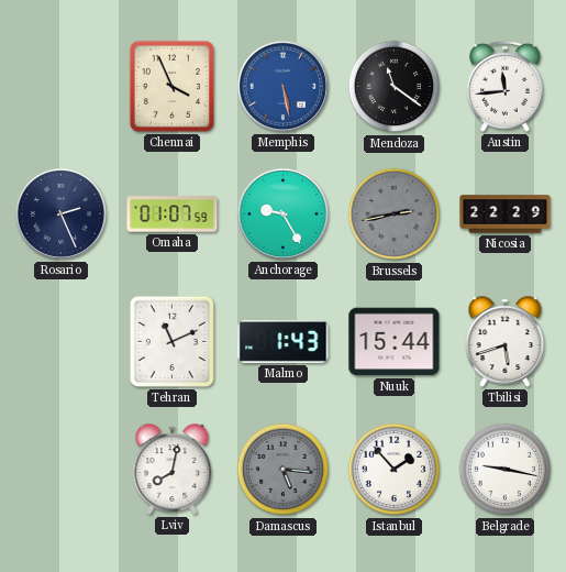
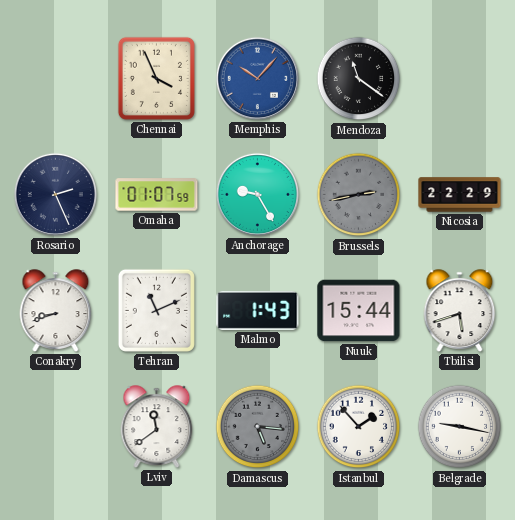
Memphis: 5:28 -> 10:07
Austin: 11:44 -> none
Conakry: none -> 8:42
Lviv: 8:02 -> 11:39
